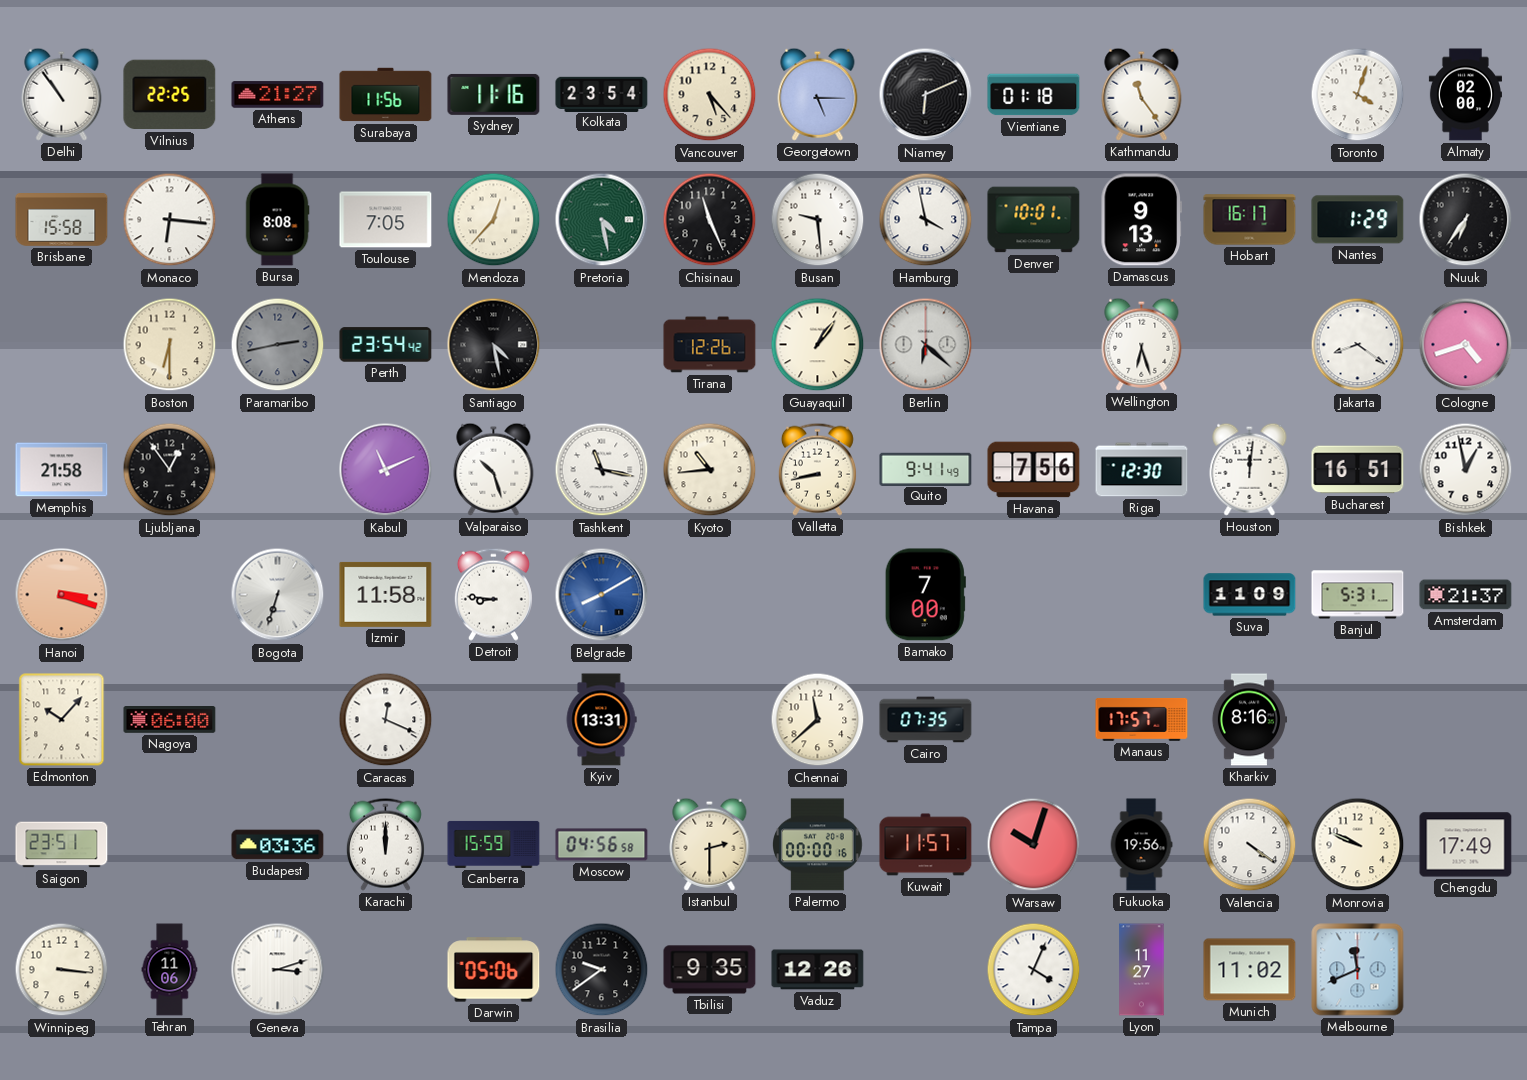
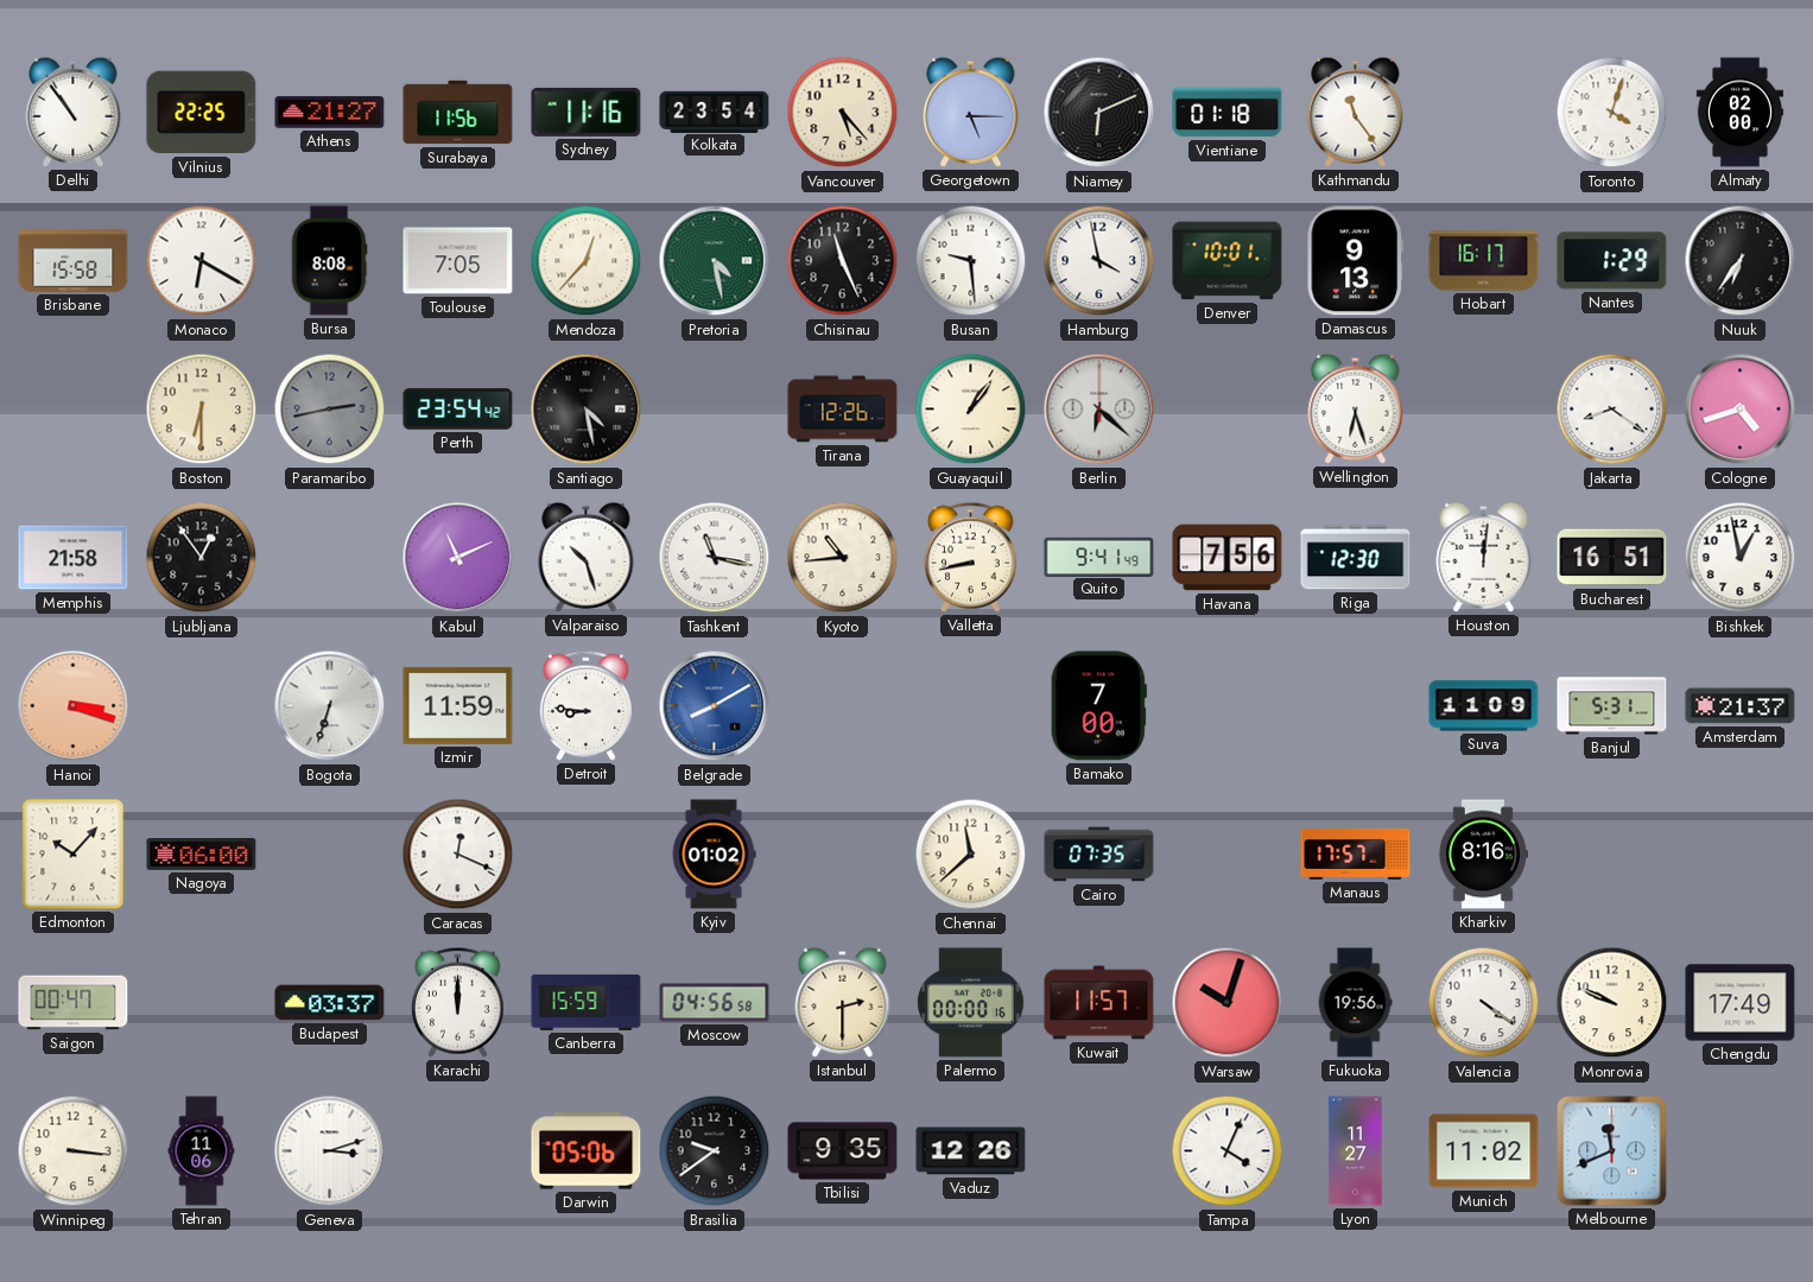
Monaco: 6:16 -> 6:20
Izmir: 11:58 -> 11:59
Kyiv: 13:31 -> 01:02
Saigon: 23:51 -> 00:47
Budapest: 03:36 -> 03:37
